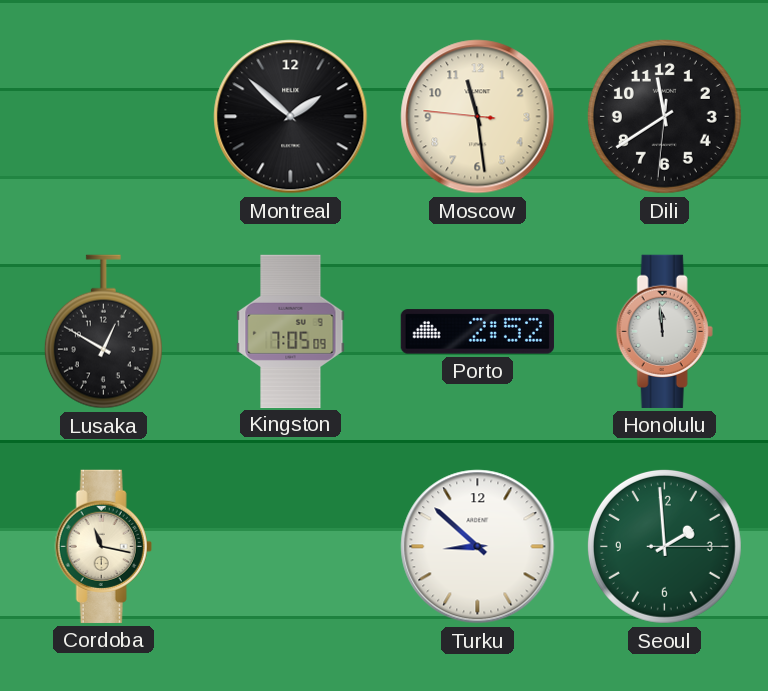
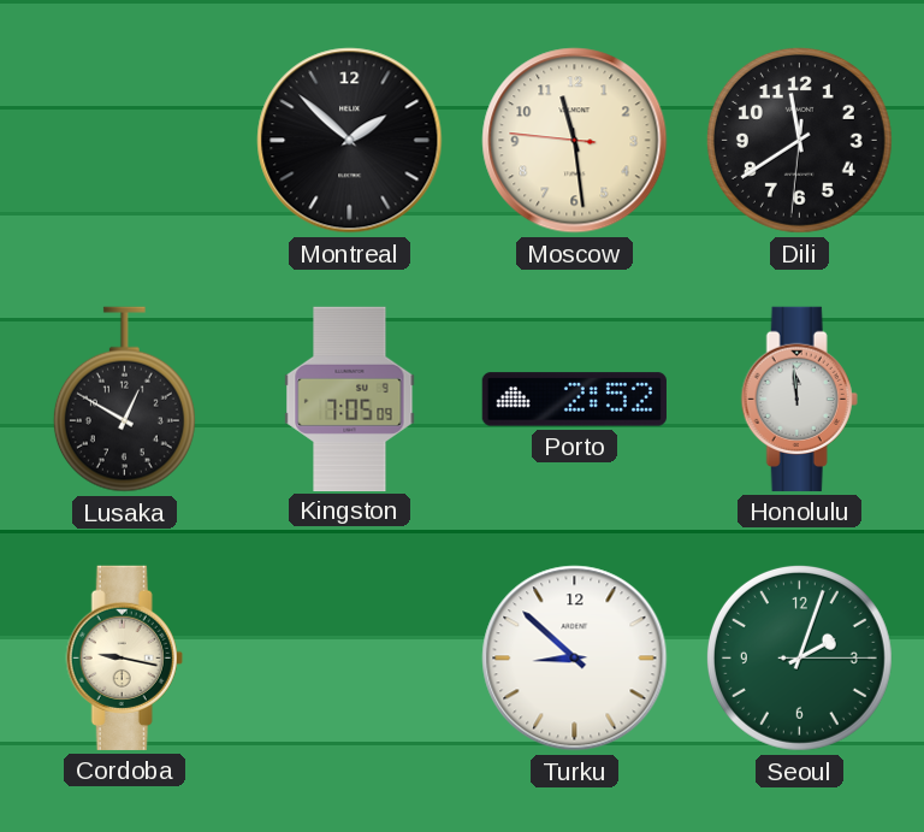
Cordoba: 11:17 -> 9:17
Seoul: 1:59 -> 2:03
